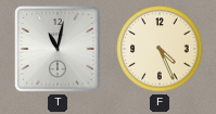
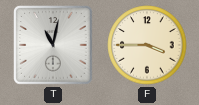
F: 4:26 -> 3:45
